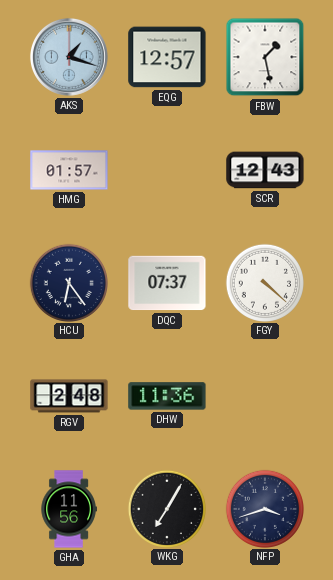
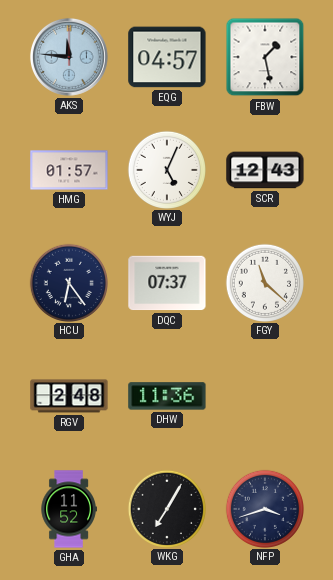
AKS: 1:18 -> 11:46
EQG: 12:57 -> 04:57
WYJ: none -> 5:04
FGY: 4:22 -> 11:22
GHA: 11:56 -> 11:52
